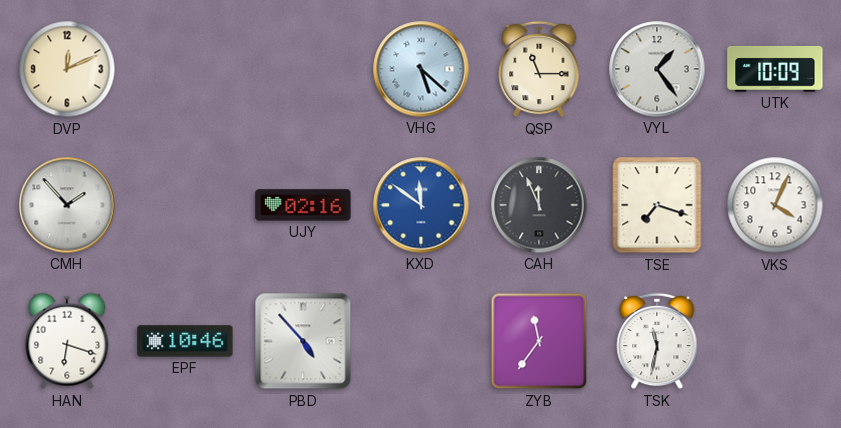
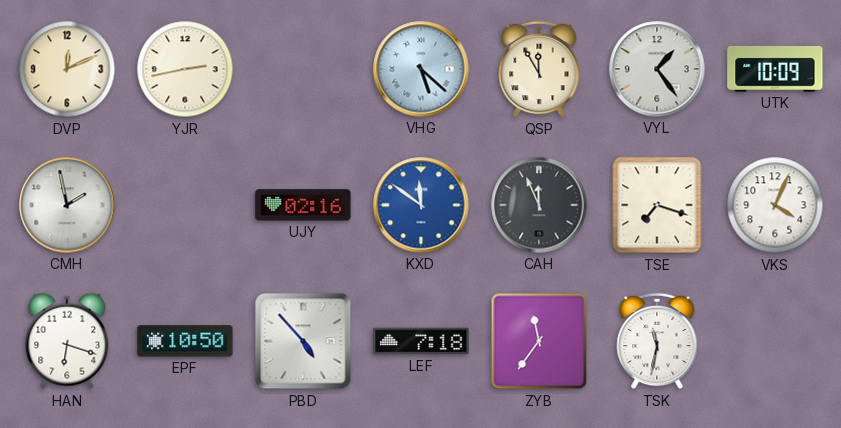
YJR: none -> 2:43
QSP: 11:15 -> 11:55
CMH: 1:53 -> 1:58
EPF: 10:46 -> 10:50
LEF: none -> 7:18
